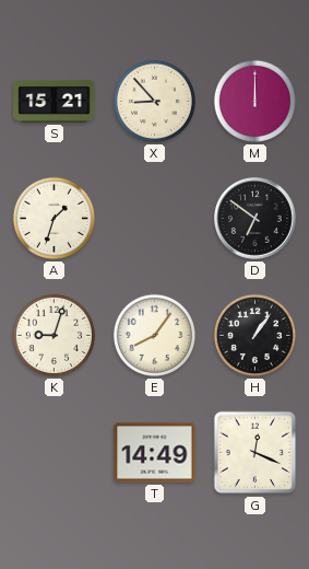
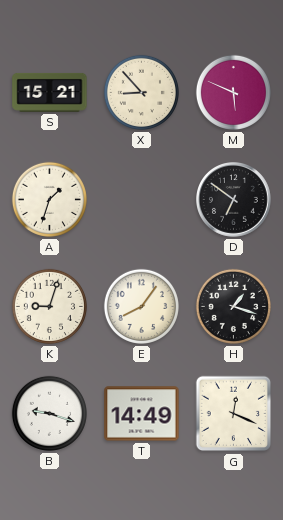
M: 12:00 -> 5:49
H: 1:06 -> 1:18
B: none -> 9:18
